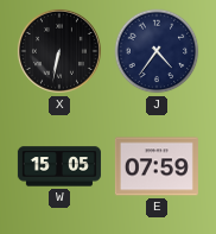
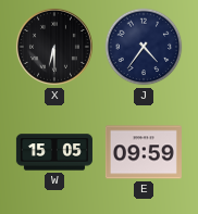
X: 6:32 -> 6:30
E: 07:59 -> 09:59
